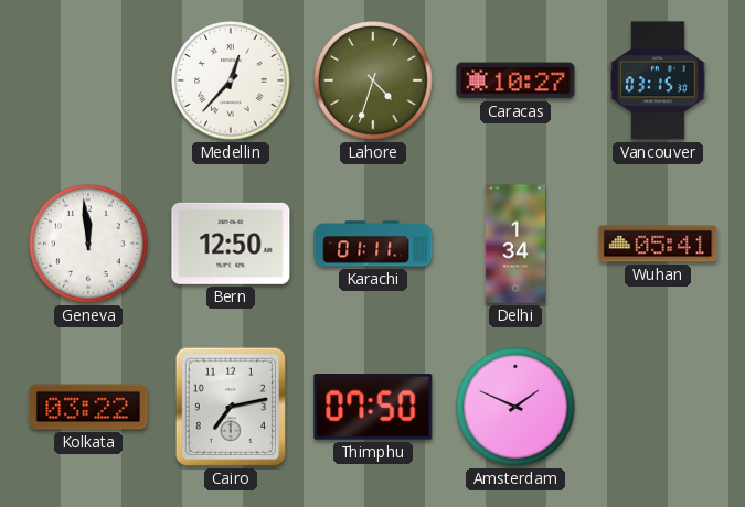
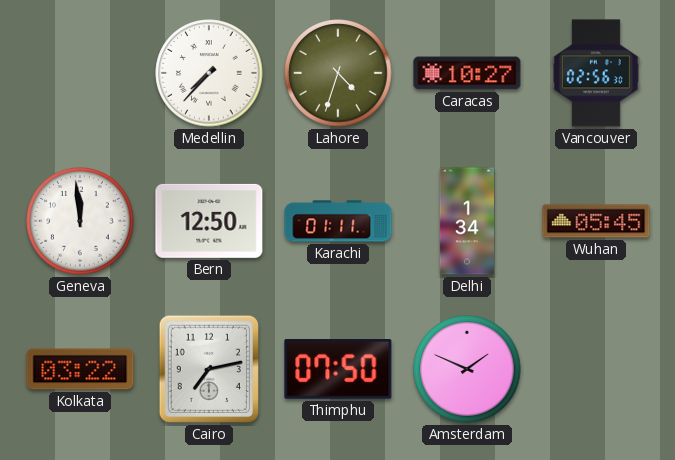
Medellin: 12:37 -> 7:37
Vancouver: 03:15 -> 02:56
Wuhan: 05:41 -> 05:45
